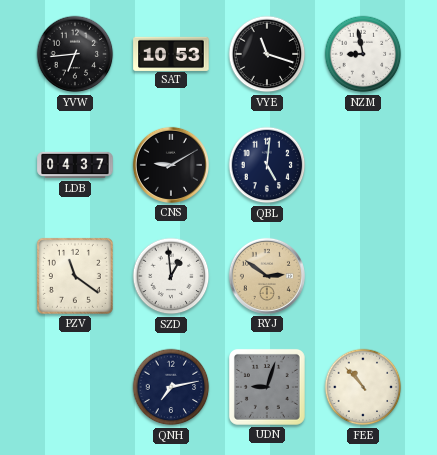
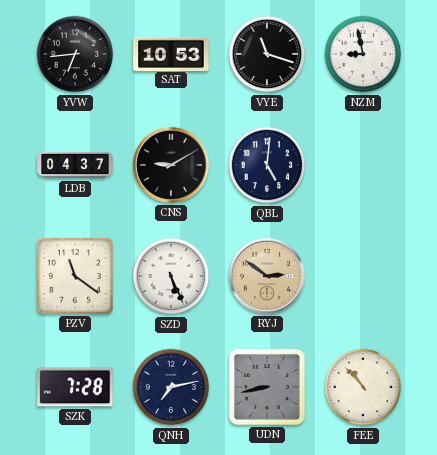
SZD: 12:59 -> 5:26
SZK: none -> 7:28
UDN: 9:03 -> 8:43
